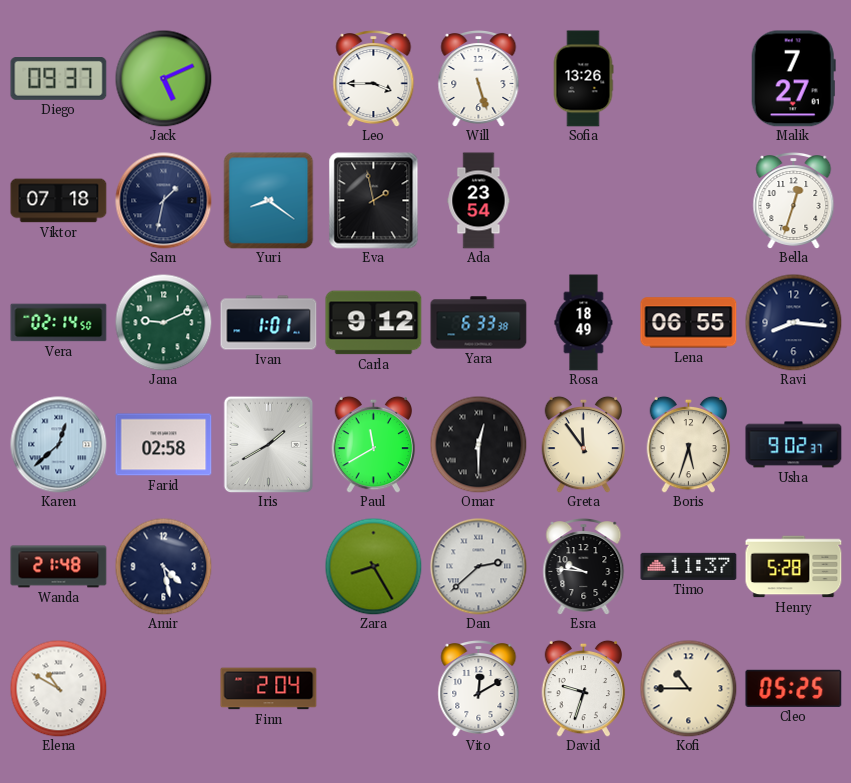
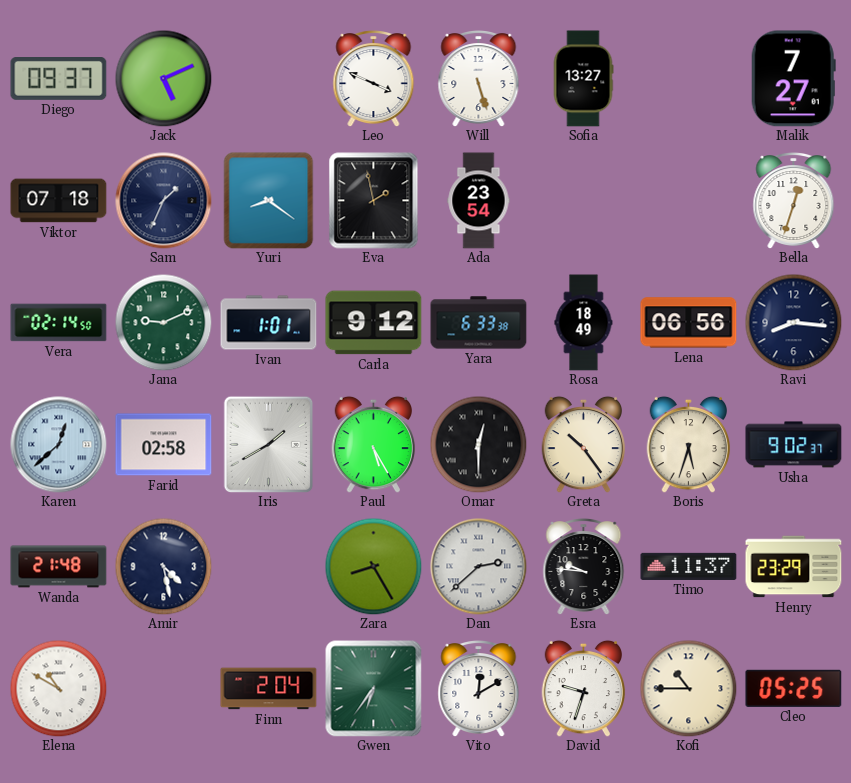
Leo: 3:45 -> 3:49
Sofia: 13:26 -> 13:27
Sam: 1:32 -> 1:34
Lena: 06:55 -> 06:56
Paul: 11:40 -> 5:25
Greta: 11:54 -> 10:24
Henry: 5:28 -> 23:29
Gwen: none -> 6:36
